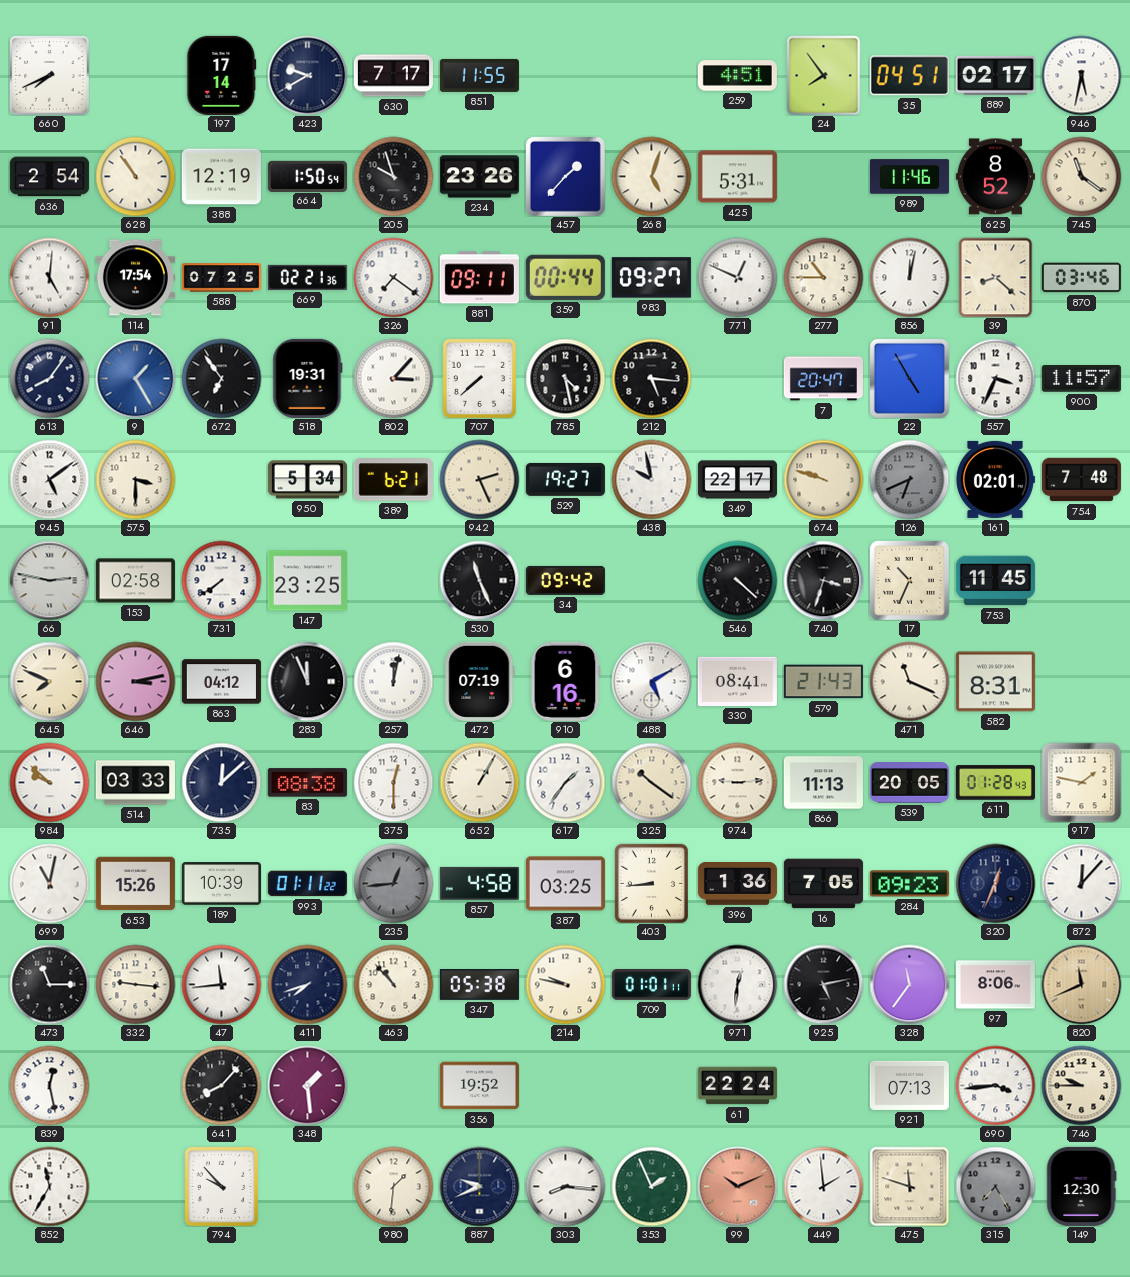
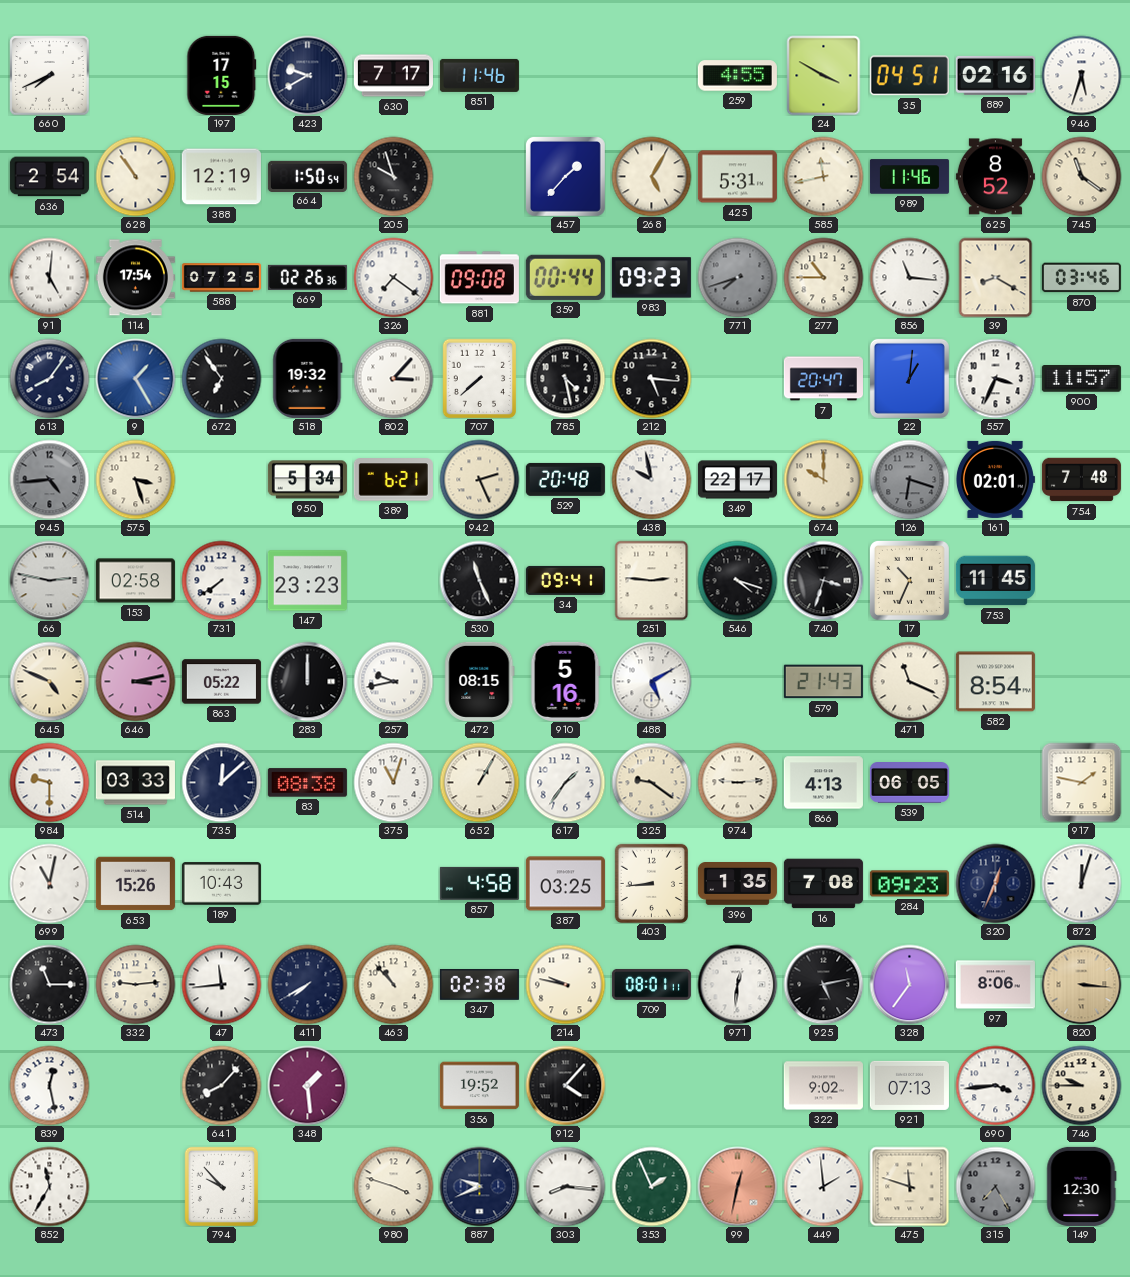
197: 17:14 -> 17:15
851: 11:55 -> 11:46
259: 4:51 -> 4:55
24: 7:54 -> 3:50
889: 02:17 -> 02:16
946: 5:32 -> 5:33
234: 23:26 -> none
268: 5:03 -> 5:05
585: none -> 11:43
669: 02:21 -> 02:26
881: 09:11 -> 09:08
983: 09:27 -> 09:23
771: 12:49 -> 7:42
771 dial: white -> grey
856: 12:02 -> 11:16
39: 8:22 -> 8:20
518: 19:31 -> 19:32
22: 4:55 -> 1:01
945: 5:09 -> 4:44
945 dial: white -> grey
575: 3:30 -> 3:27
529: 19:27 -> 20:48
674: 9:48 -> 10:00
126: 6:41 -> 6:18
147: 23:25 -> 23:23
34: 09:42 -> 09:41
251: none -> 2:46
546: 4:22 -> 4:18
645: 7:49 -> 4:49
863: 04:12 -> 05:22
283: 11:56 -> 12:00
257: 12:02 -> 9:43
472: 07:19 -> 08:15
910: 6:16 -> 5:16
330: 08:41 -> none
582: 8:31 -> 8:54
984: 9:52 -> 9:30
375: 12:30 -> 11:03
325: 10:21 -> 9:21
866: 11:13 -> 4:13
539: 20:05 -> 06:05
611: 01:28 -> none
189: 10:39 -> 10:43
993: 01:11 -> none
235: 12:44 -> none
396: 1:36 -> 1:35
16: 7:05 -> 7:08
872: 12:07 -> 12:03
332: 9:16 -> 9:14
411: 7:42 -> 7:40
347: 05:38 -> 02:38
709: 01:01 -> 08:01
820: 11:41 -> 3:16
912: none -> 4:07
61: 22:24 -> none
322: none -> 9:02
980: 1:31 -> 3:48
99: 10:11 -> 12:32
